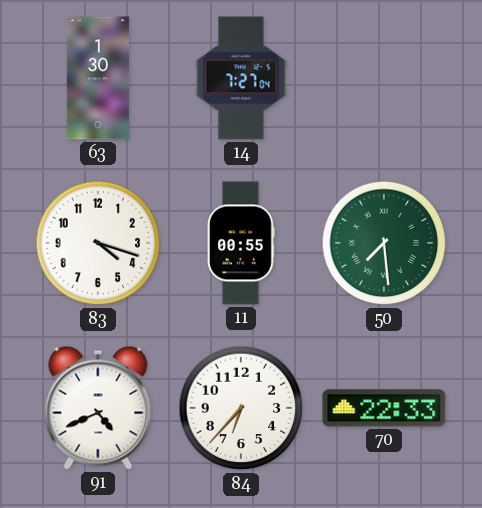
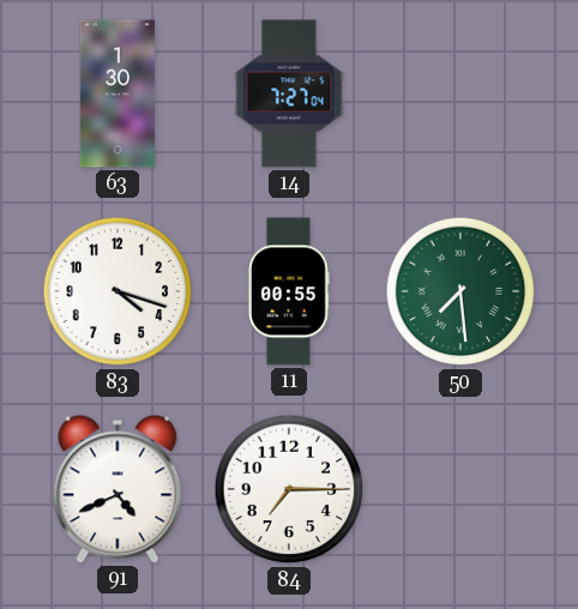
84: 6:37 -> 7:15
70: 22:33 -> none
